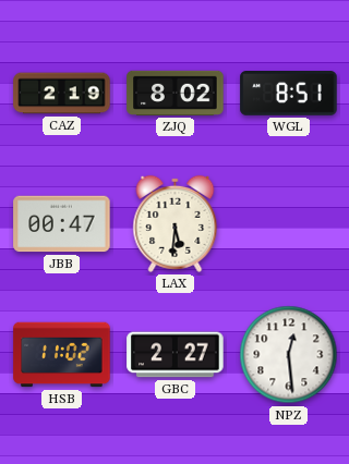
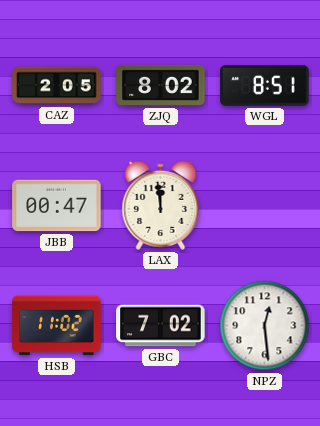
CAZ: 2:19 -> 2:05
LAX: 5:31 -> 11:59
GBC: 2:27 -> 7:02
